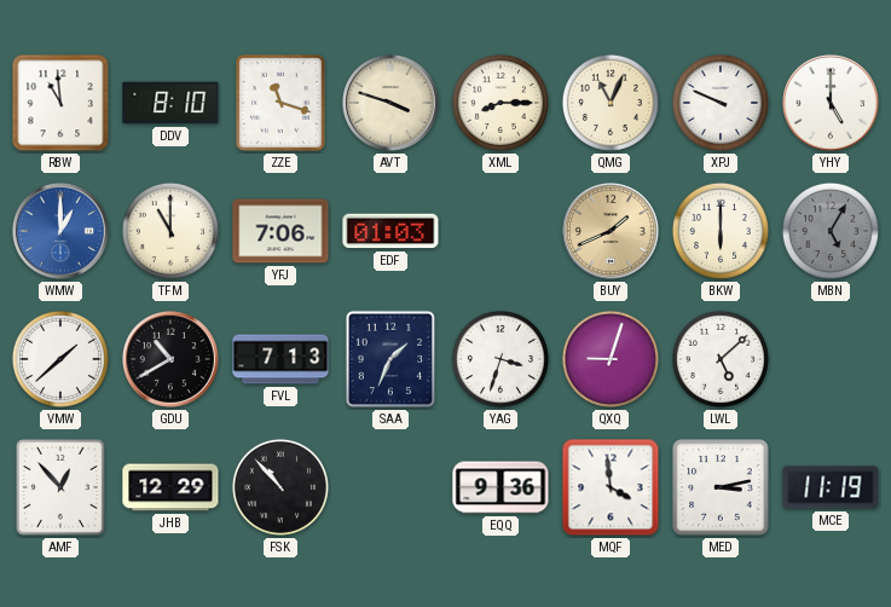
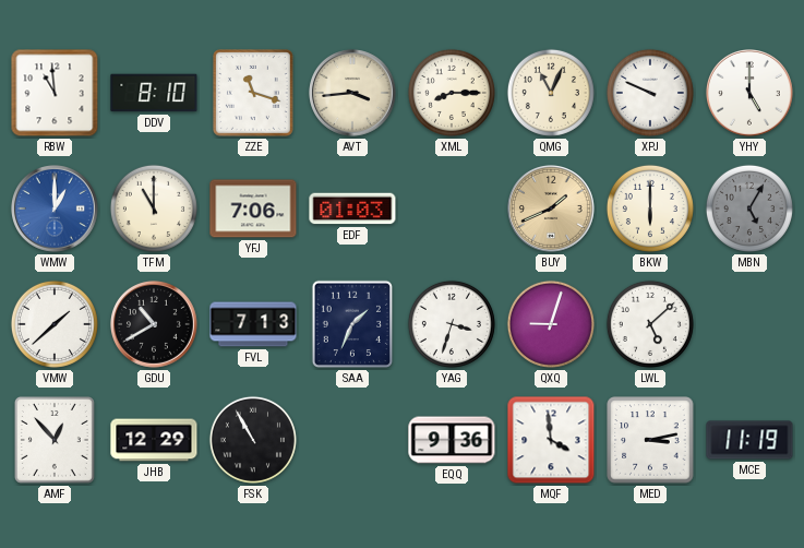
AVT: 3:48 -> 3:44
FSK: 10:53 -> 10:55
